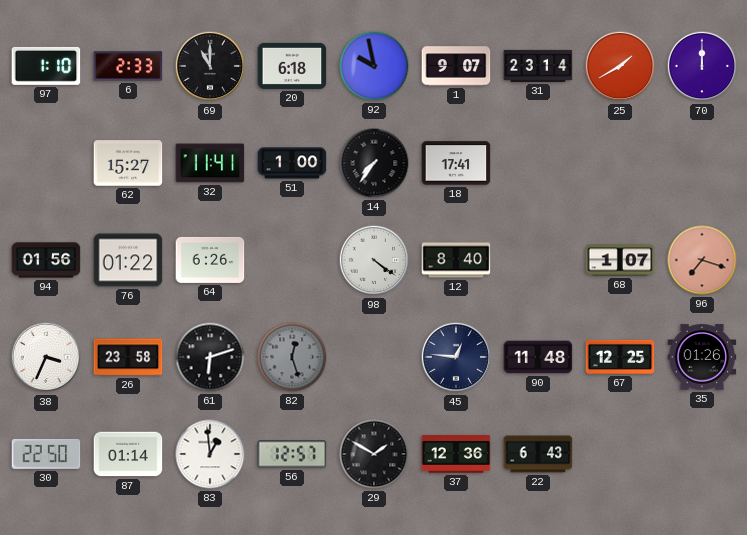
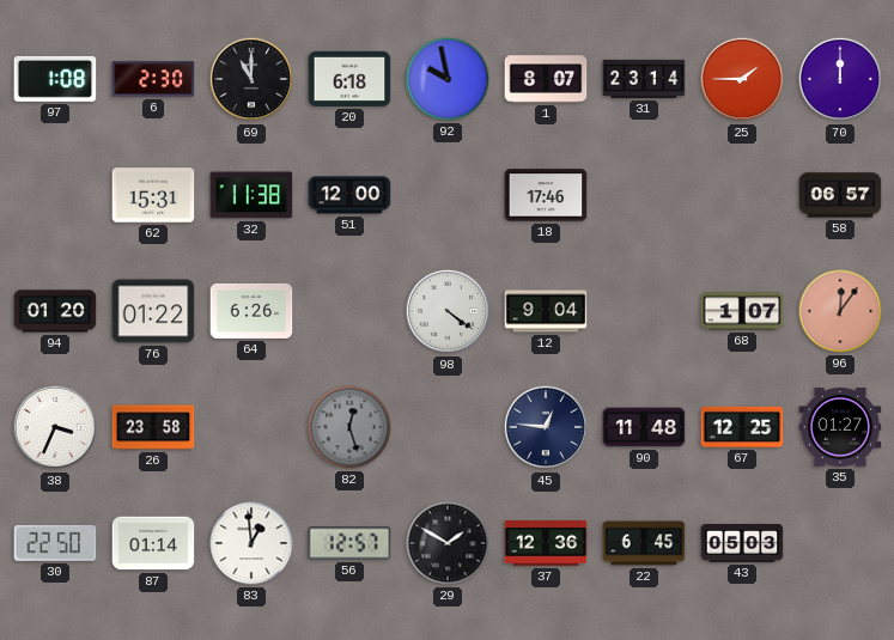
97: 1:10 -> 1:08
6: 2:33 -> 2:30
1: 9:07 -> 8:07
25: 1:40 -> 1:45
62: 15:27 -> 15:31
32: 11:41 -> 11:38
51: 1:00 -> 12:00
14: 7:36 -> none
18: 17:41 -> 17:46
58: none -> 06:57
94: 01:56 -> 01:20
12: 8:40 -> 9:04
96: 7:18 -> 12:06
61: 6:12 -> none
35: 01:26 -> 01:27
22: 6:43 -> 6:45
43: none -> 05:03
